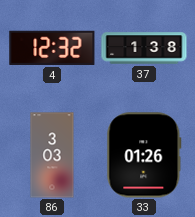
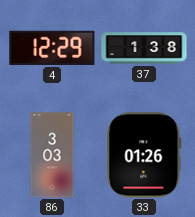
4: 12:32 -> 12:29
